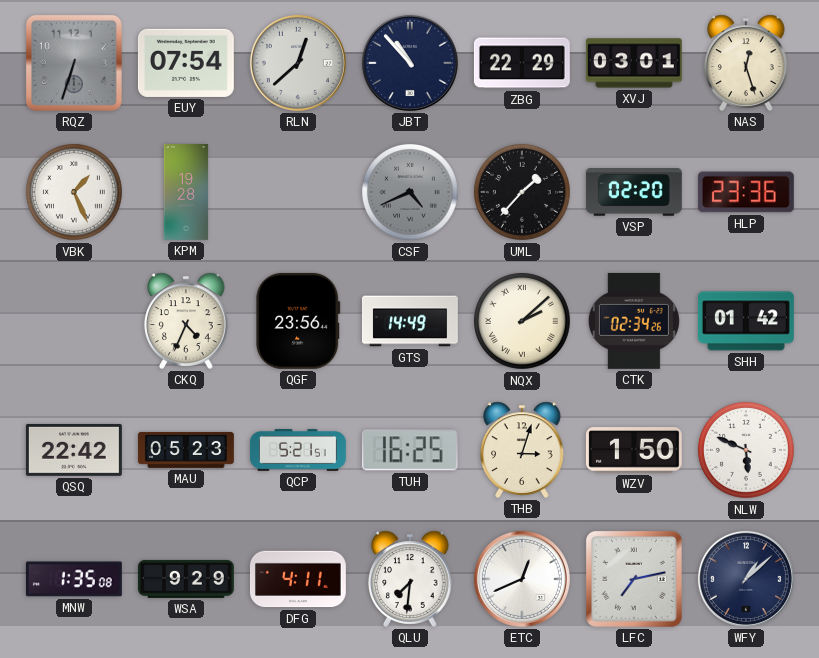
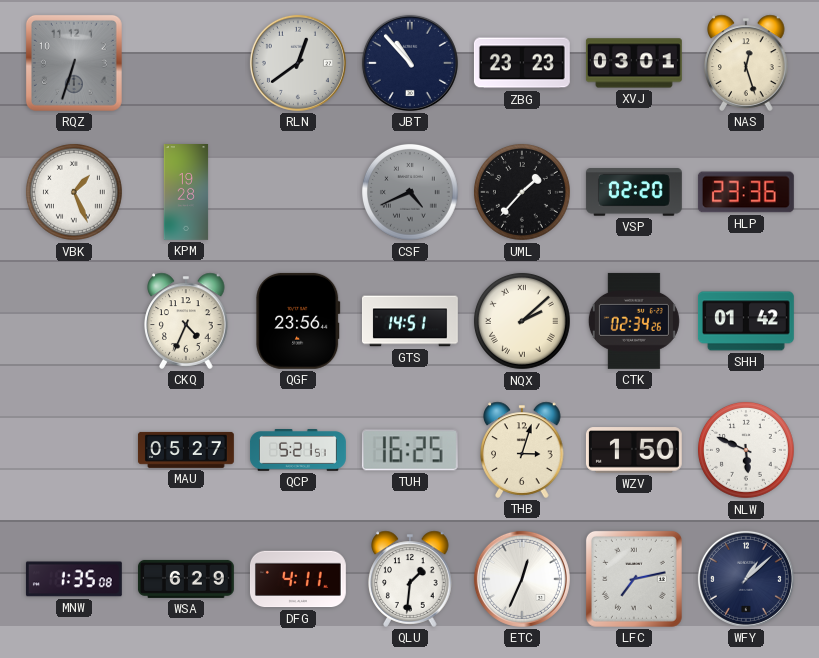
EUY: 07:54 -> none
RLN: 12:38 -> 12:39
ZBG: 22:29 -> 23:23
GTS: 14:49 -> 14:51
QSQ: 22:42 -> none
MAU: 05:23 -> 05:27
WSA: 9:29 -> 6:29
QLU: 7:31 -> 1:31
ETC: 12:41 -> 12:34
